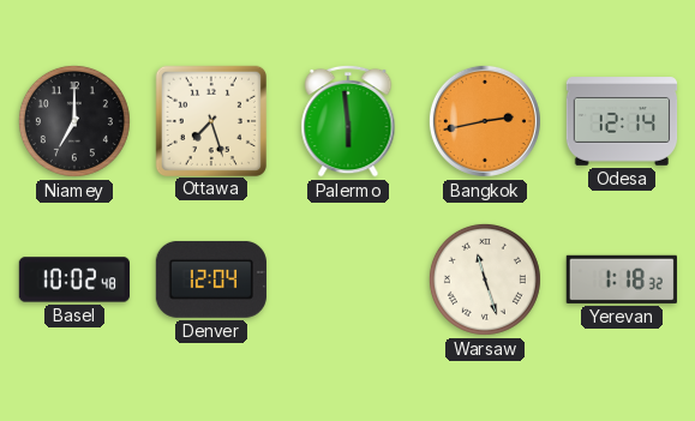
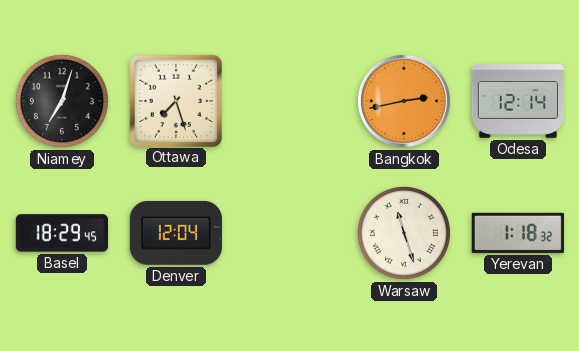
Niamey: 7:00 -> 7:03
Palermo: 5:59 -> none
Basel: 10:02 -> 18:29
